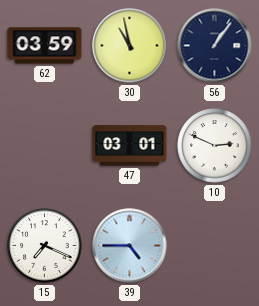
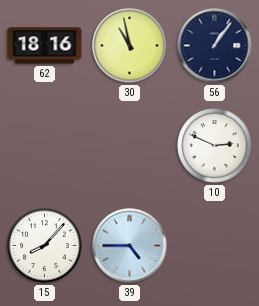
62: 03:59 -> 18:16
47: 03:01 -> none
15: 7:19 -> 8:07
